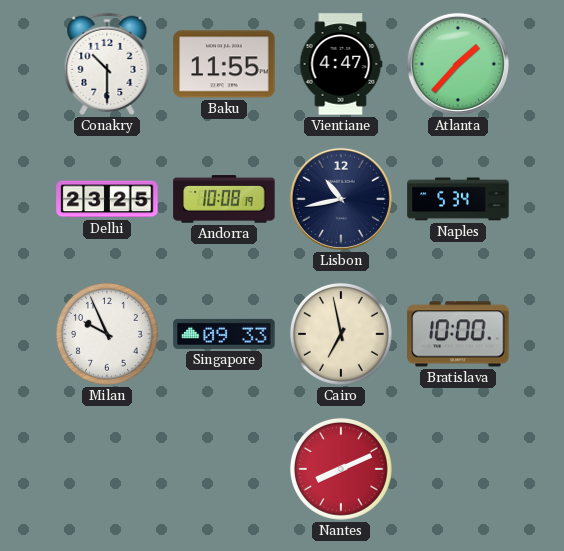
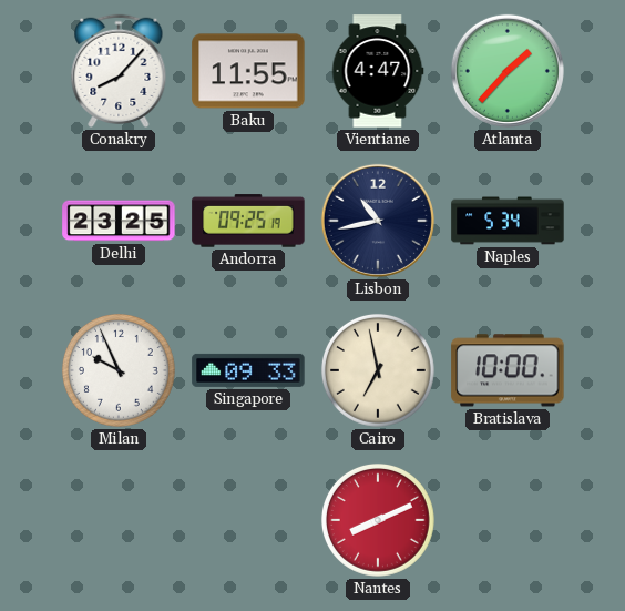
Conakry: 10:30 -> 8:07
Andorra: 10:08 -> 09:25
